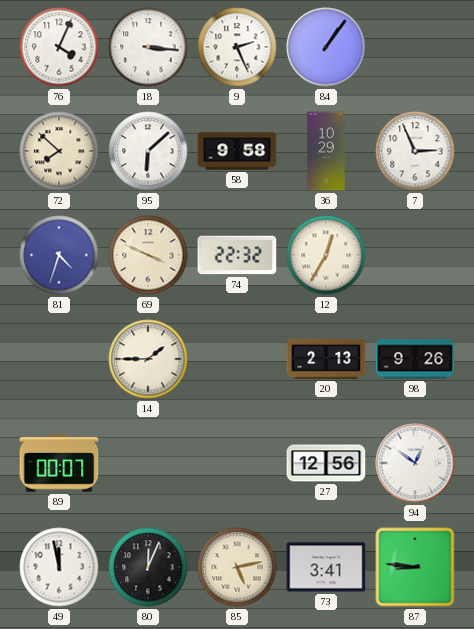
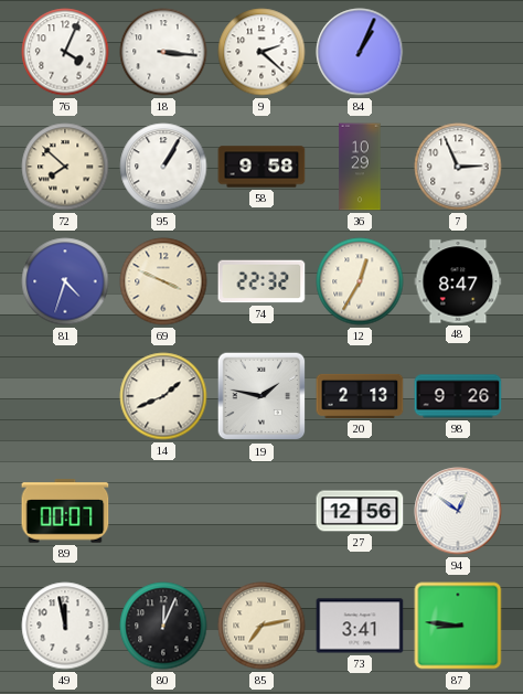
9: 2:26 -> 2:22
84: 1:06 -> 1:04
95: 6:08 -> 1:05
48: none -> 8:47
14: 1:45 -> 1:41
19: none -> 1:47
85: 5:13 -> 7:13
